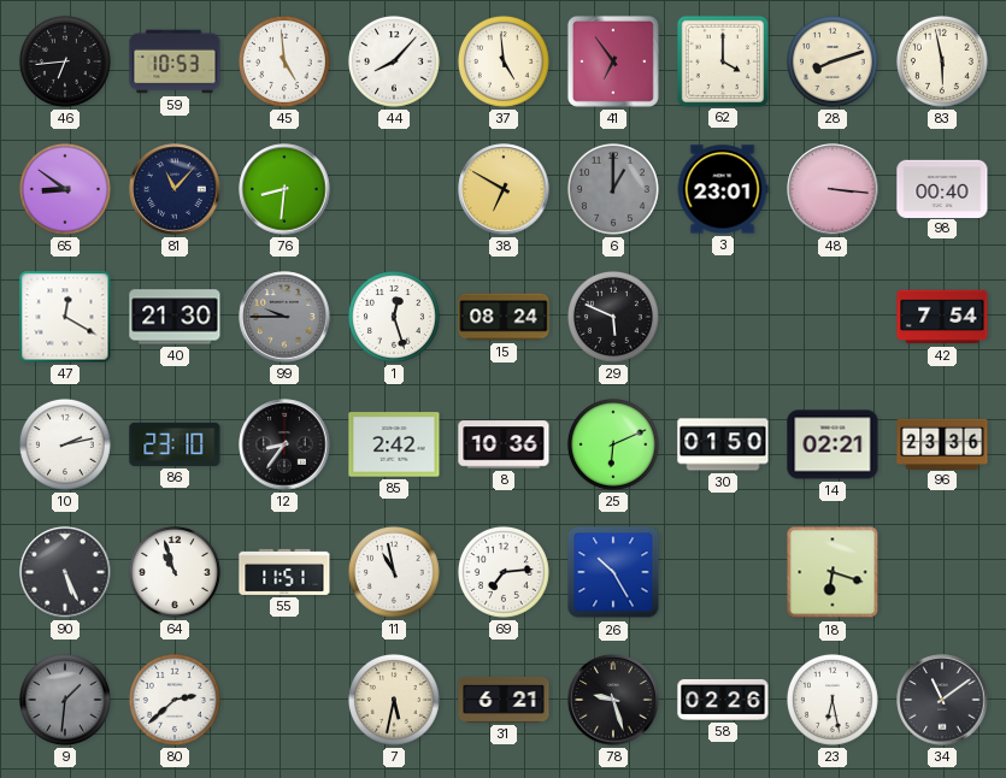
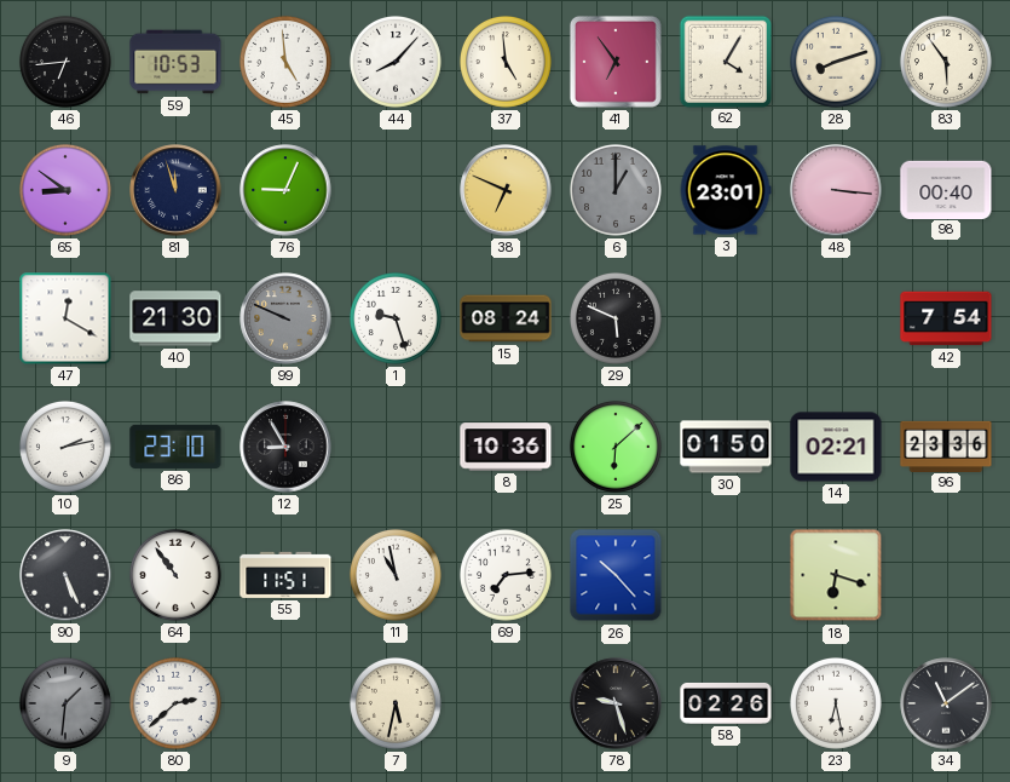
62: 4:00 -> 4:05
83: 5:58 -> 5:54
81: 11:07 -> 11:57
76: 8:31 -> 9:04
38: 6:50 -> 6:49
99: 9:45 -> 9:49
1: 12:27 -> 9:27
12: 8:36 -> 8:55
85: 2:42 -> none
25: 6:11 -> 6:08
64: 10:57 -> 10:54
26: 10:25 -> 10:23
31: 6:21 -> none
